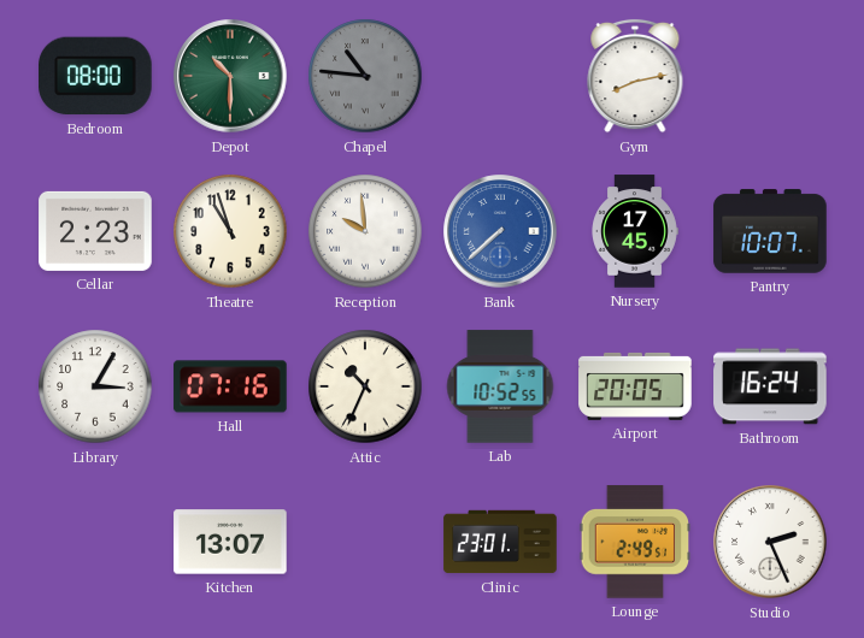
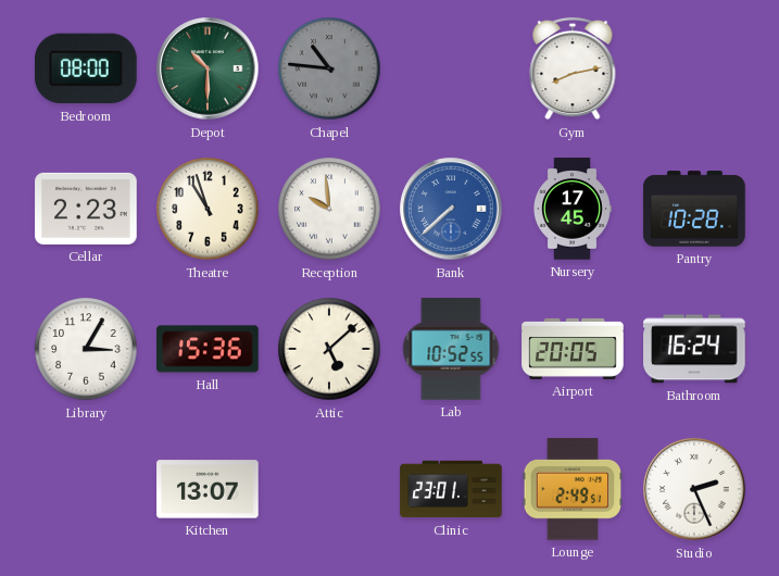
Pantry: 10:07 -> 10:28
Hall: 07:16 -> 15:36
Attic: 10:34 -> 5:08
